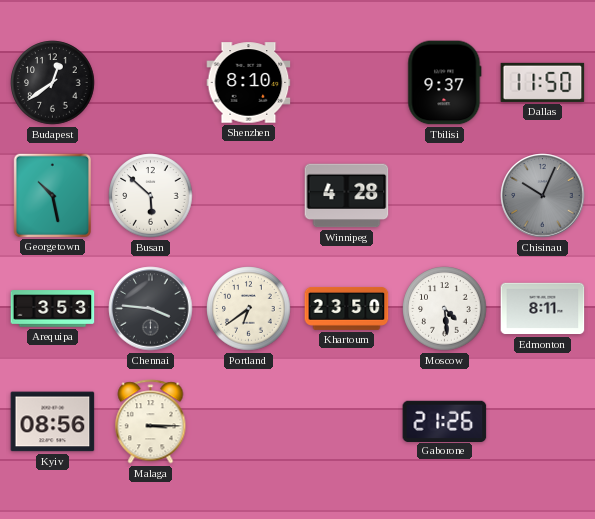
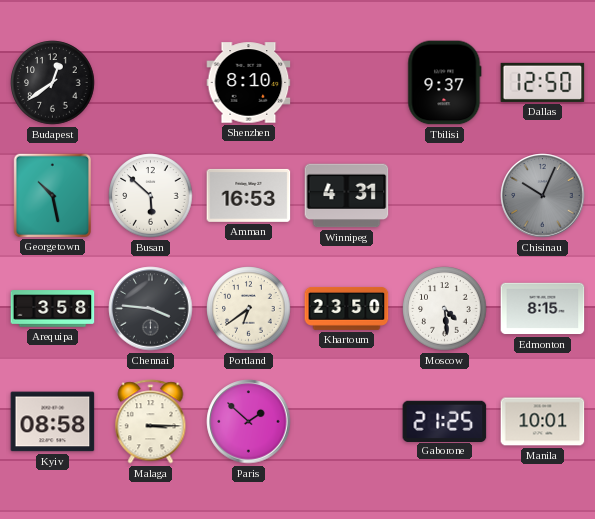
Dallas: 11:50 -> 12:50
Amman: none -> 16:53
Winnipeg: 4:28 -> 4:31
Arequipa: 3:53 -> 3:58
Edmonton: 8:11 -> 8:15
Kyiv: 08:56 -> 08:58
Paris: none -> 1:52
Gaborone: 21:26 -> 21:25
Manila: none -> 10:01
